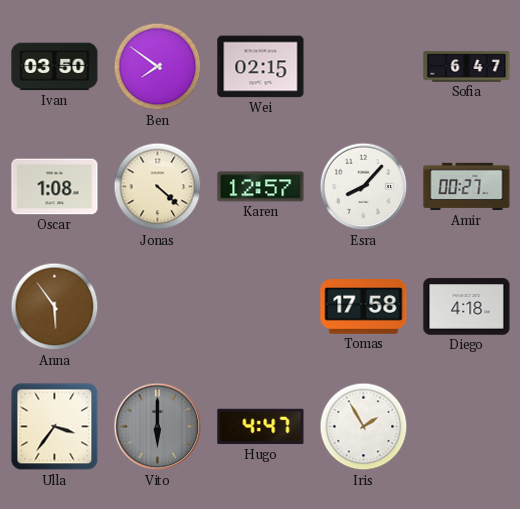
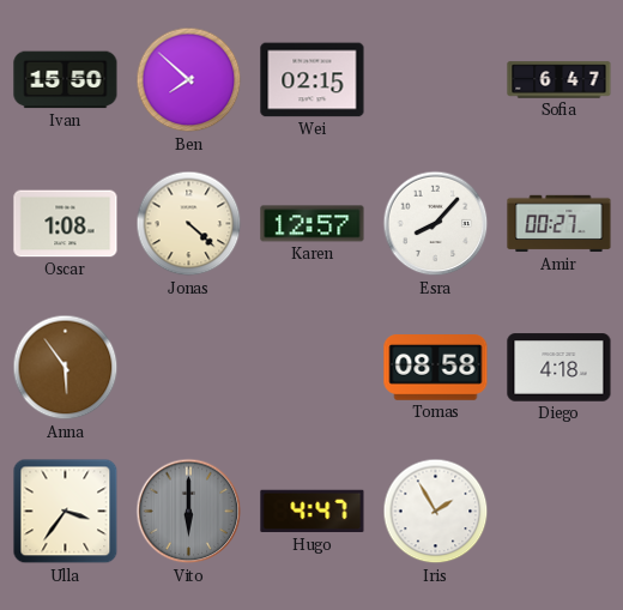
Ivan: 03:50 -> 15:50
Ben: 7:51 -> 7:52
Tomas: 17:58 -> 08:58
